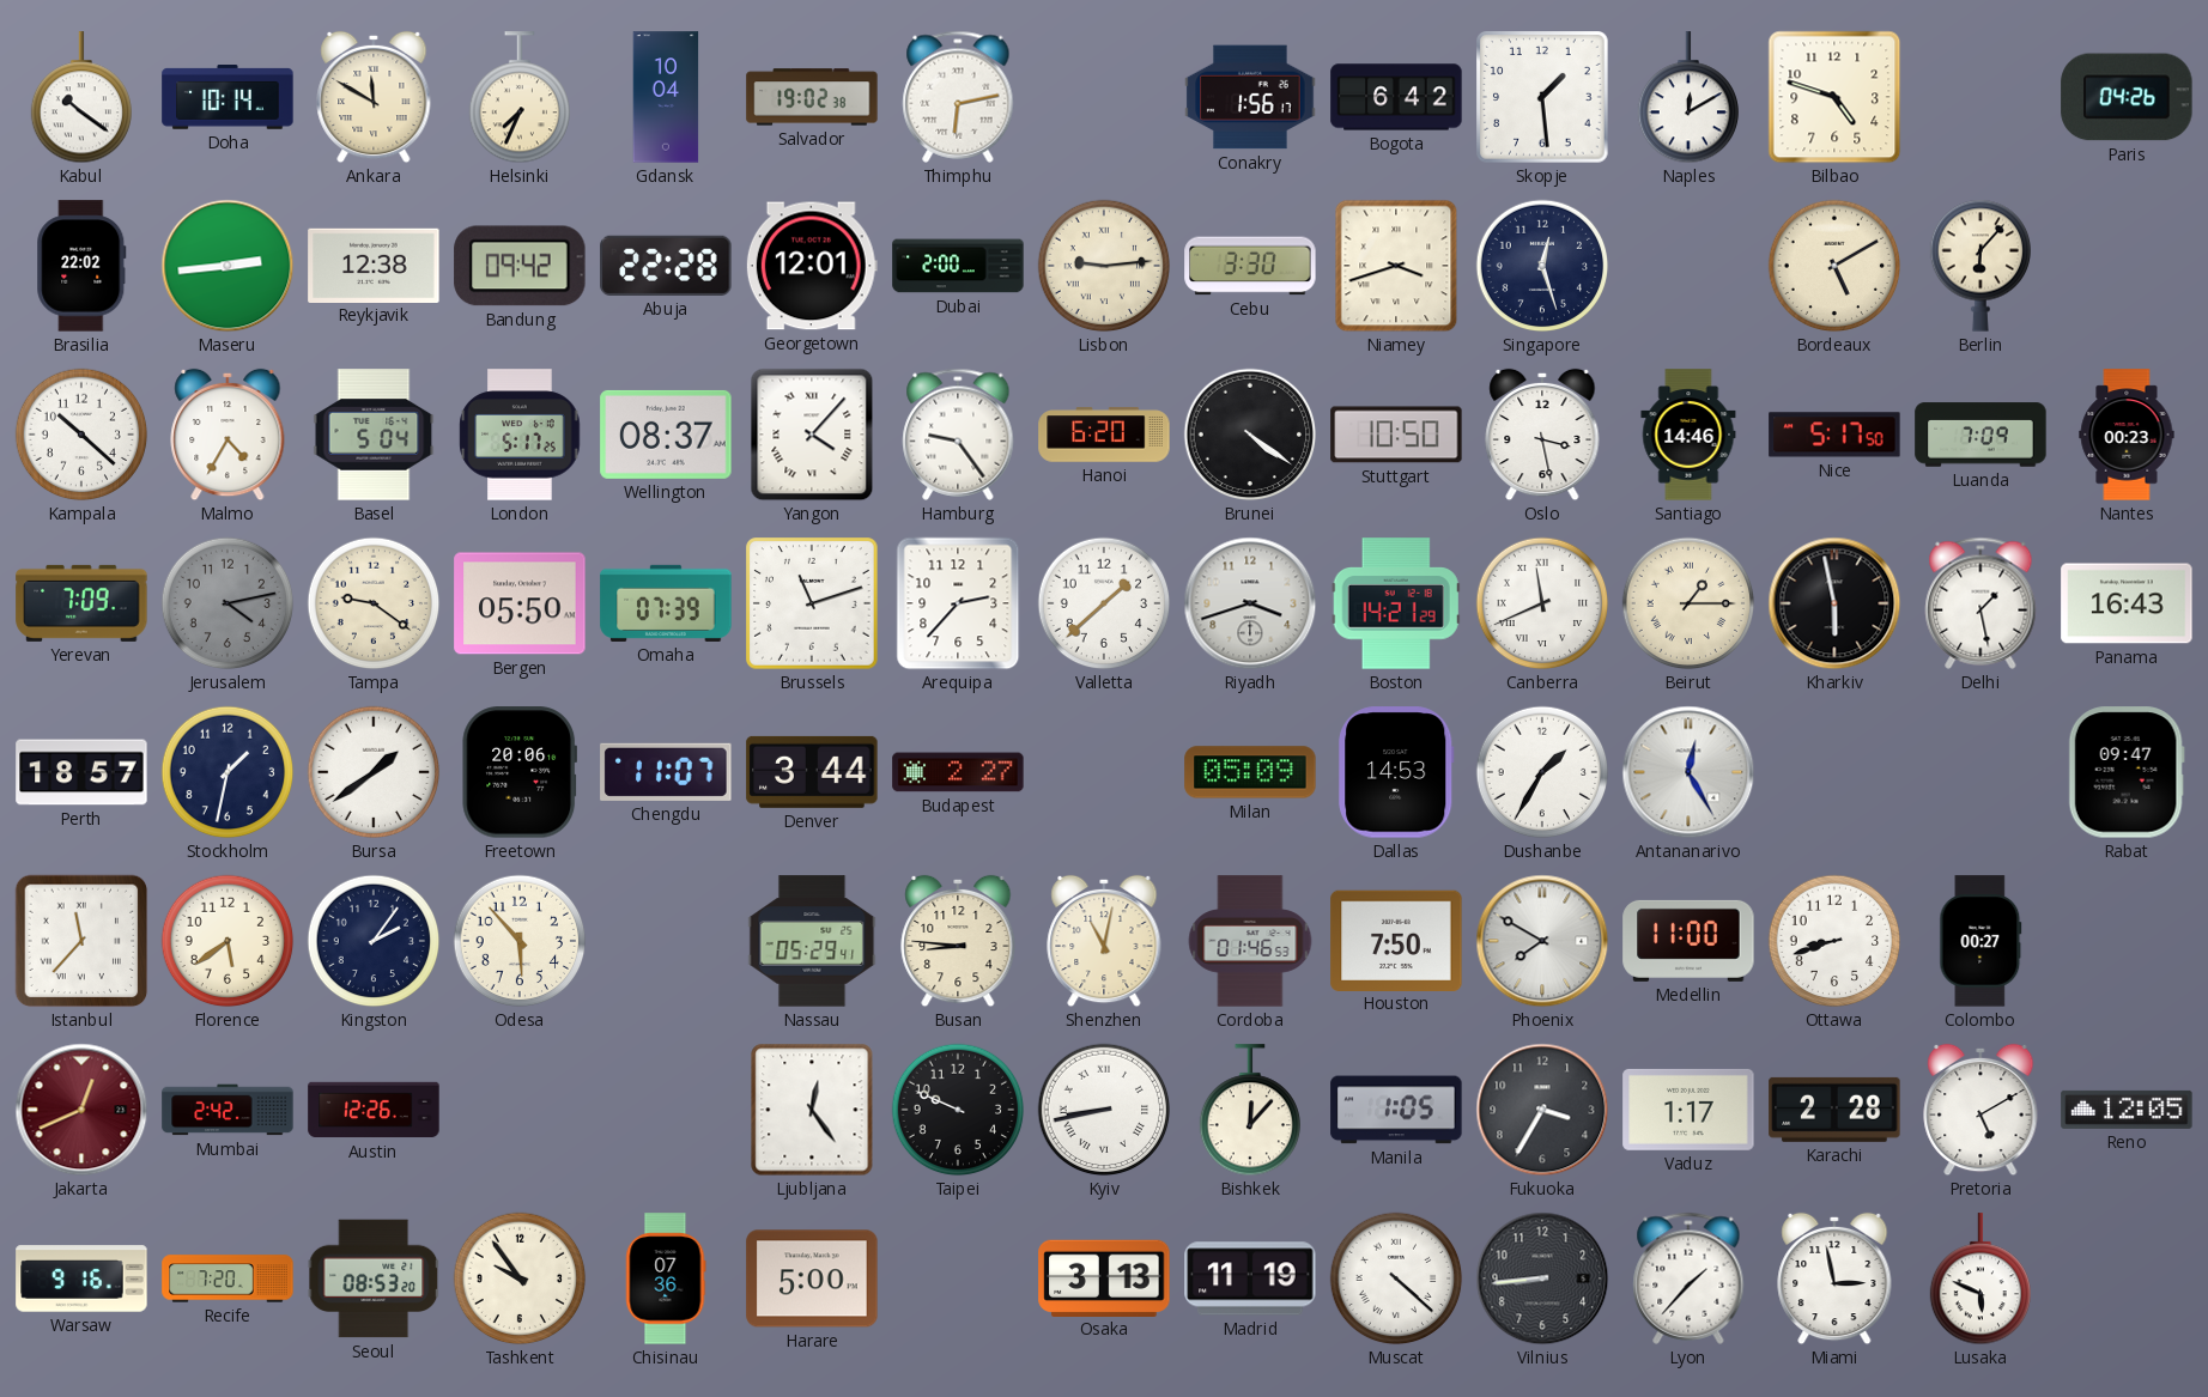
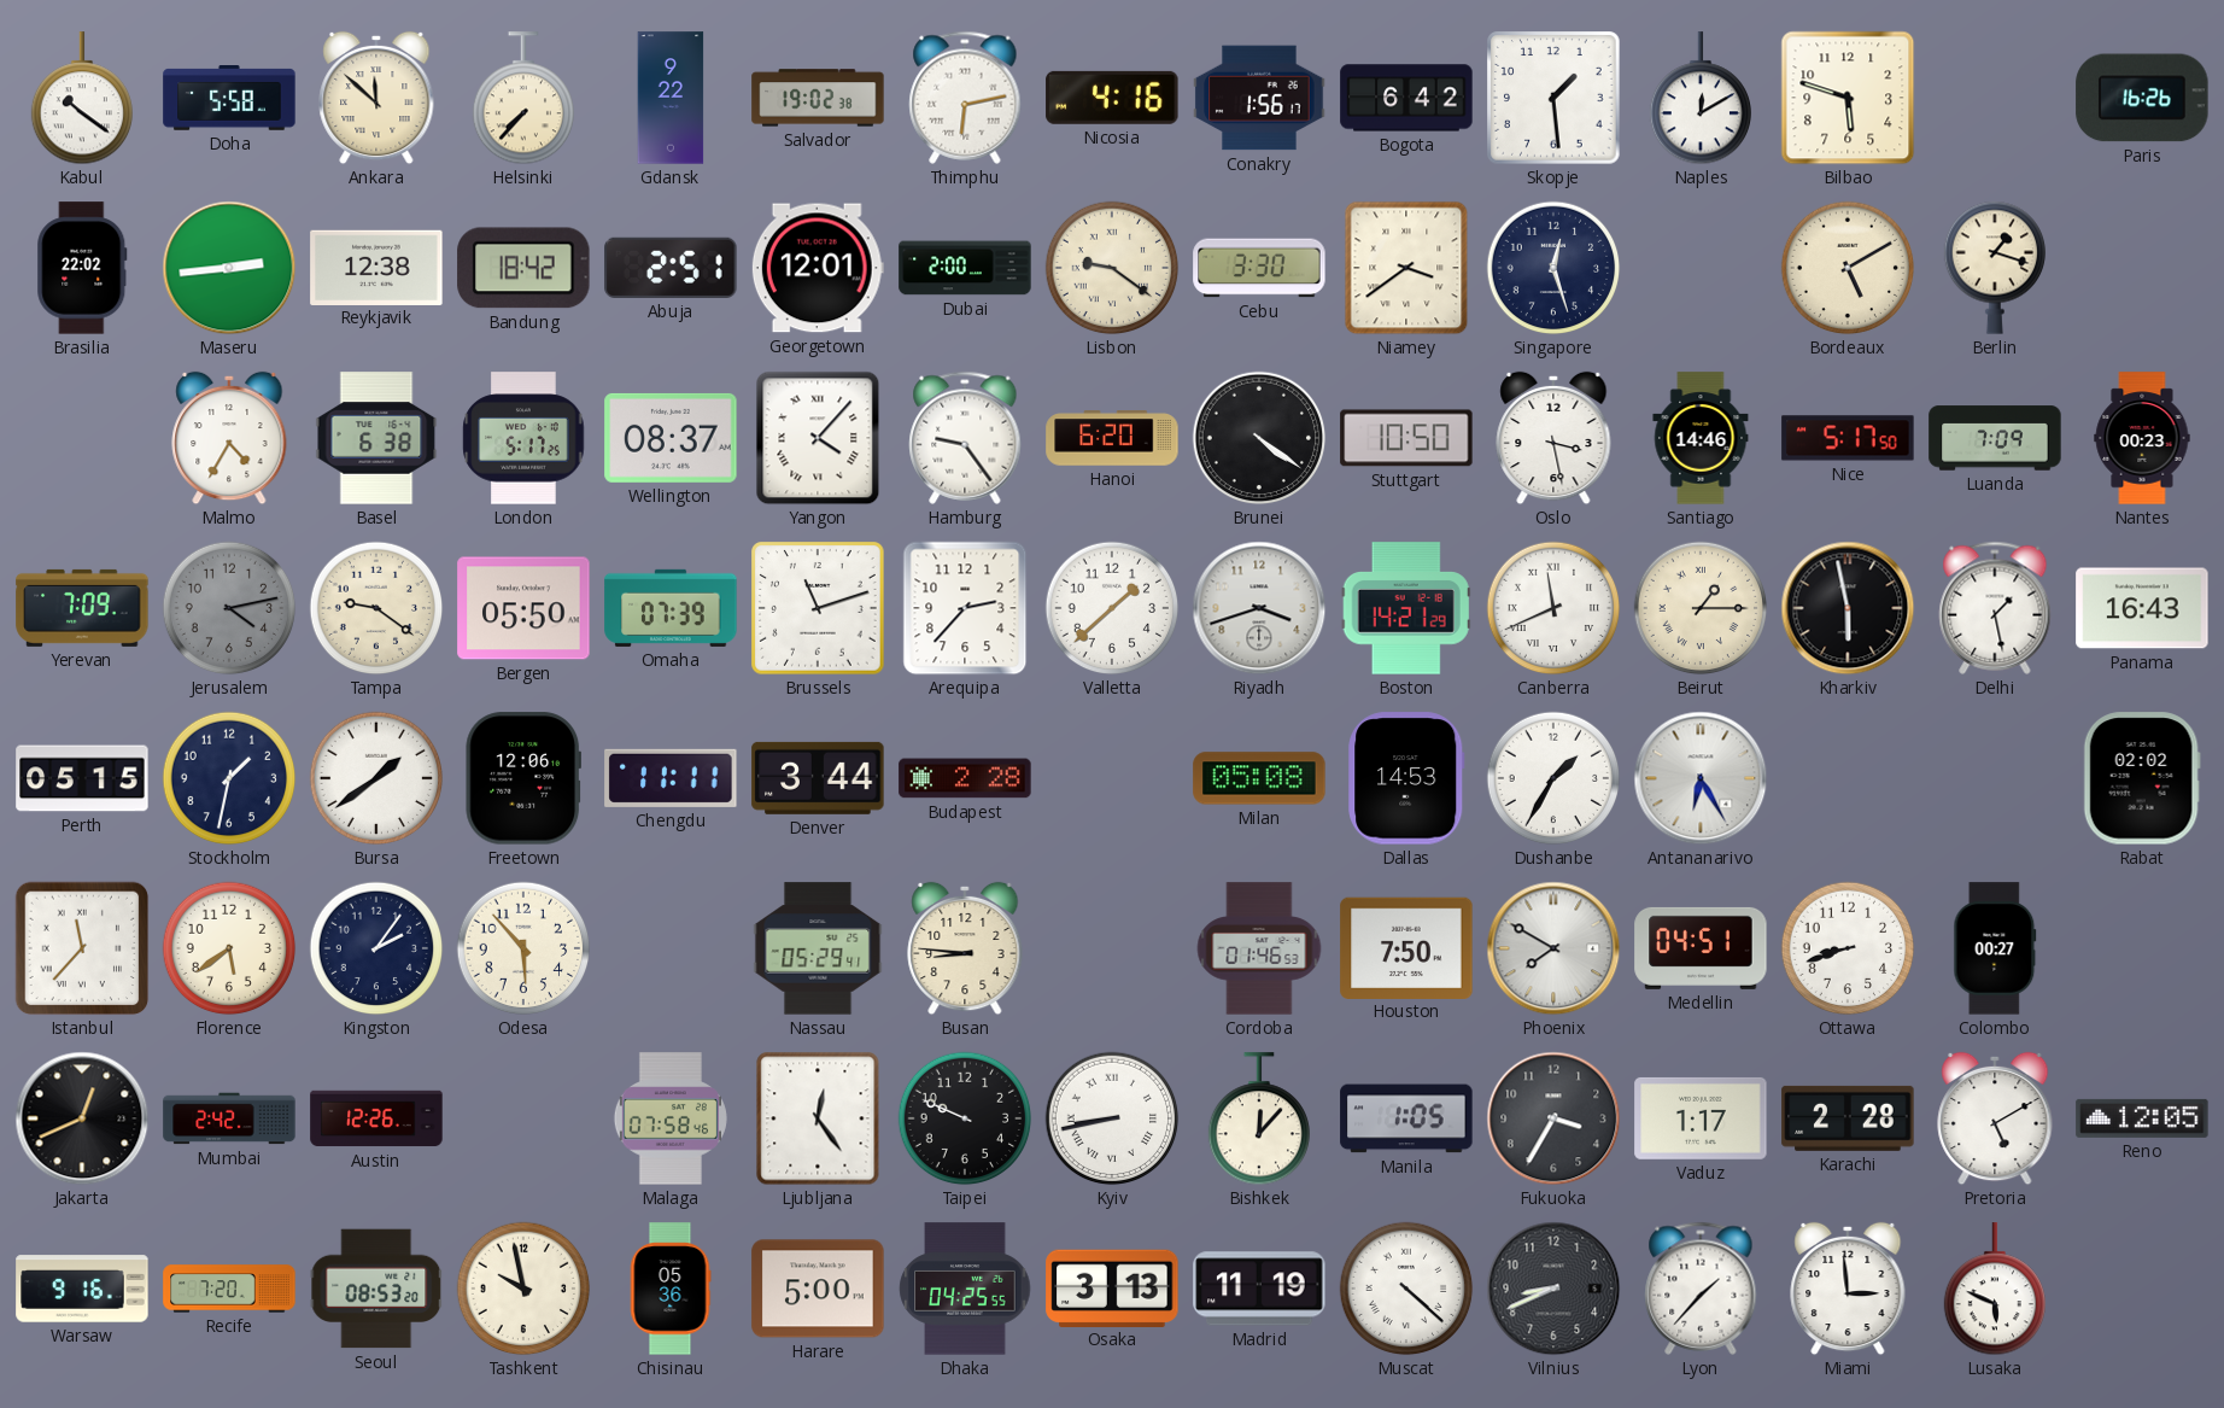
Doha: 10:14 -> 5:58
Ankara: 11:50 -> 11:52
Helsinki: 7:34 -> 7:37
Gdansk: 10:04 -> 9:22
Nicosia: none -> 4:16
Bilbao: 4:48 -> 5:48
Paris: 04:26 -> 16:26
Bandung: 09:42 -> 18:42
Abuja: 22:28 -> 2:51
Lisbon: 9:14 -> 9:21
Niamey: 3:42 -> 3:39
Berlin: 6:07 -> 1:18
Kampala: 10:22 -> none
Basel: 5:04 -> 6:38
Perth: 18:57 -> 05:15
Freetown: 20:06 -> 12:06
Chengdu: 11:07 -> 11:11
Budapest: 2:27 -> 2:28
Milan: 05:09 -> 05:08
Antananarivo: 12:25 -> 6:25
Rabat: 09:47 -> 02:02
Shenzhen: 11:02 -> none
Medellin: 11:00 -> 04:51
Jakarta dial: burgundy -> black
Malaga: none -> 07:58
Tashkent: 9:54 -> 9:58
Chisinau: 07:36 -> 05:36
Dhaka: none -> 04:25
Vilnius: 8:44 -> 8:41
Miami: 2:58 -> 2:59
